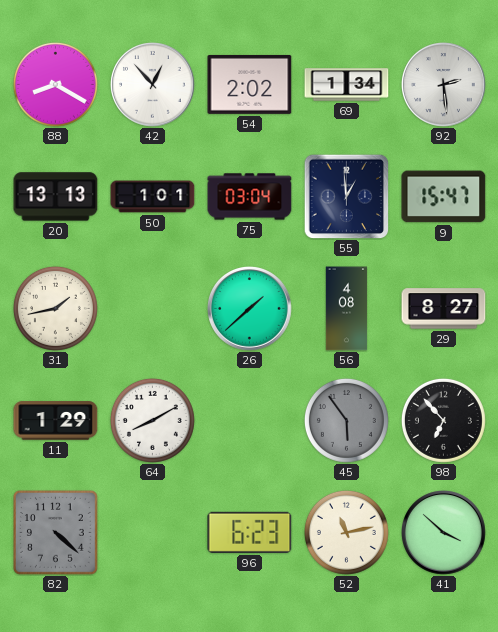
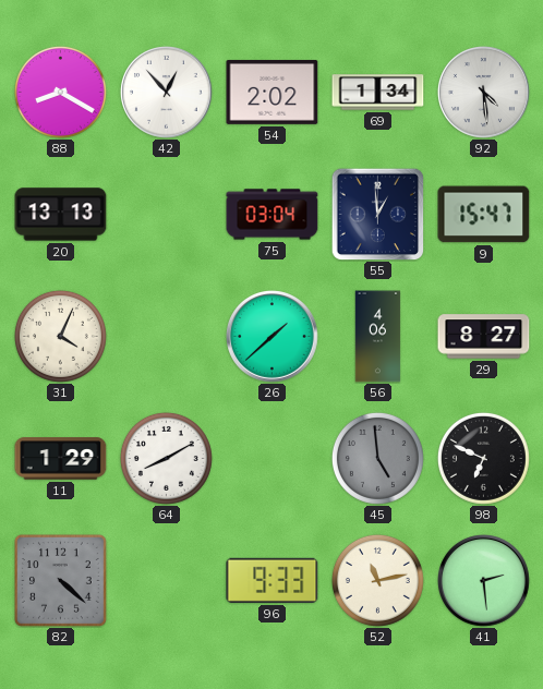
92: 2:29 -> 4:29
50: 1:01 -> none
31: 1:43 -> 4:04
56: 4:08 -> 4:06
45: 5:54 -> 4:59
98: 6:53 -> 6:49
96: 6:23 -> 9:33
41: 3:52 -> 2:29
